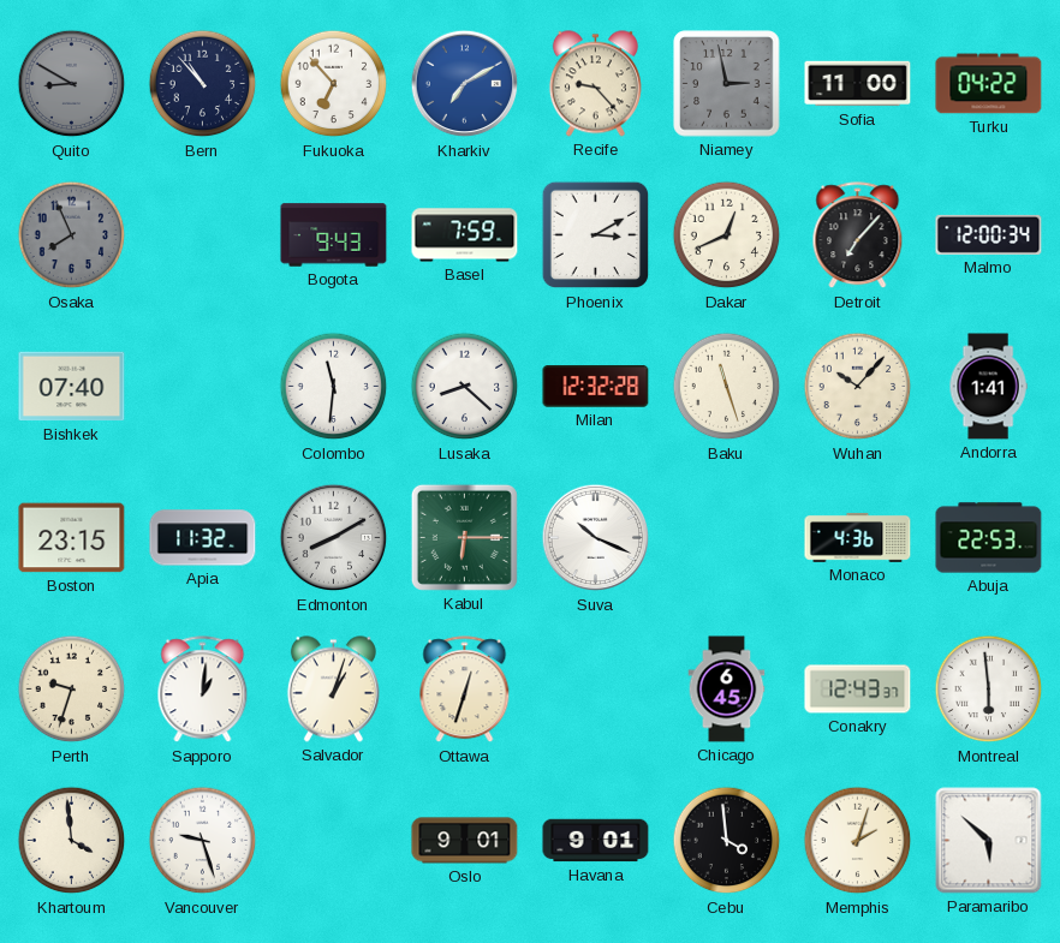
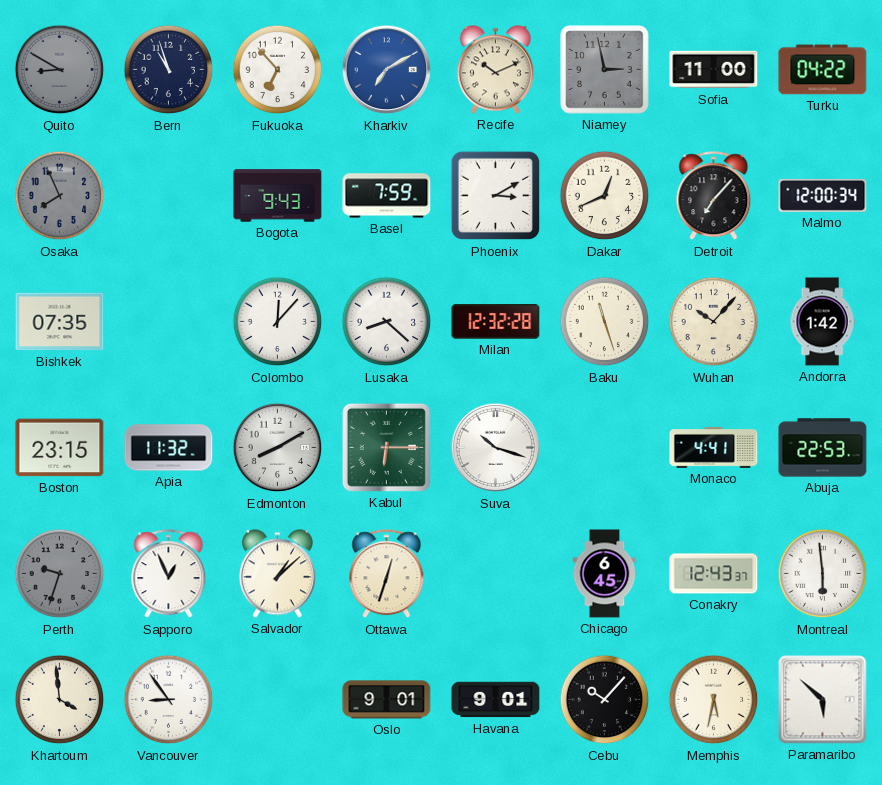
Bern: 10:53 -> 10:57
Recife: 9:23 -> 10:11
Bishkek: 07:40 -> 07:35
Colombo: 11:31 -> 12:07
Andorra: 1:41 -> 1:42
Suva: 10:19 -> 10:18
Monaco: 4:36 -> 4:41
Perth dial: cream -> grey
Sapporo: 1:01 -> 12:56
Salvador: 1:03 -> 1:08
Vancouver: 9:27 -> 8:54
Cebu: 3:59 -> 10:07
Memphis: 2:03 -> 5:32
